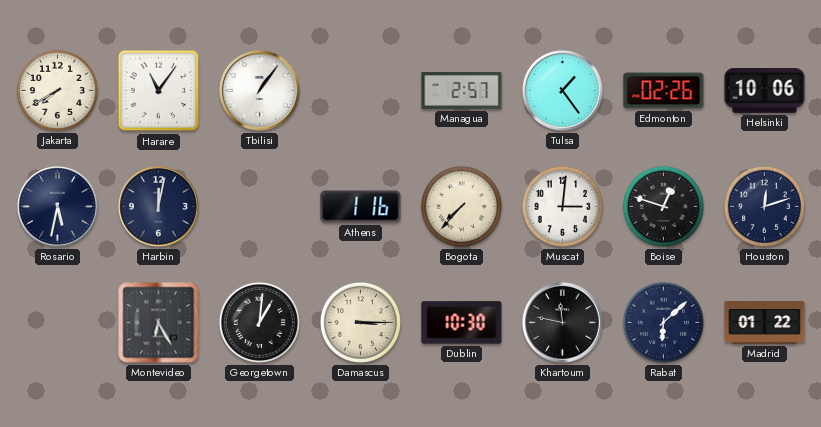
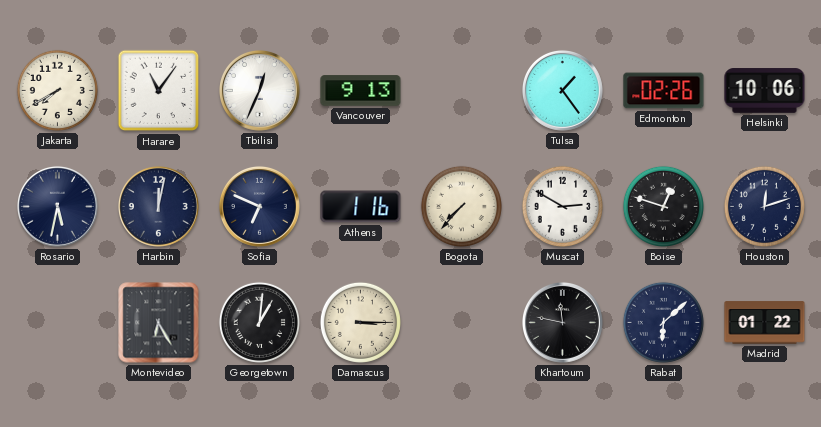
Tbilisi: 1:06 -> 12:34
Vancouver: none -> 9:13
Managua: 2:57 -> none
Sofia: none -> 6:49
Muscat: 3:01 -> 2:50
Dublin: 10:30 -> none
